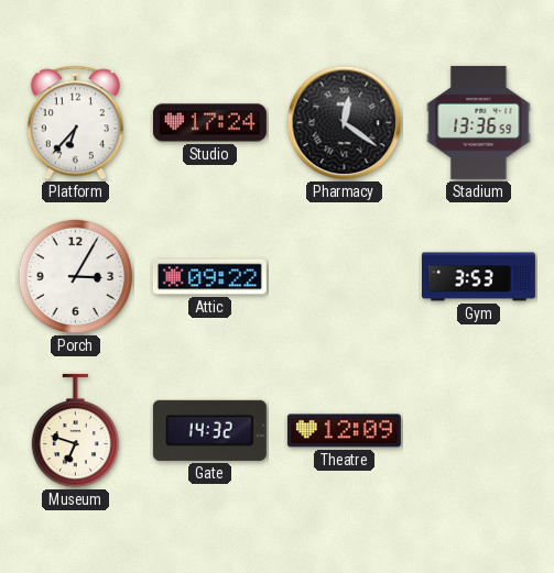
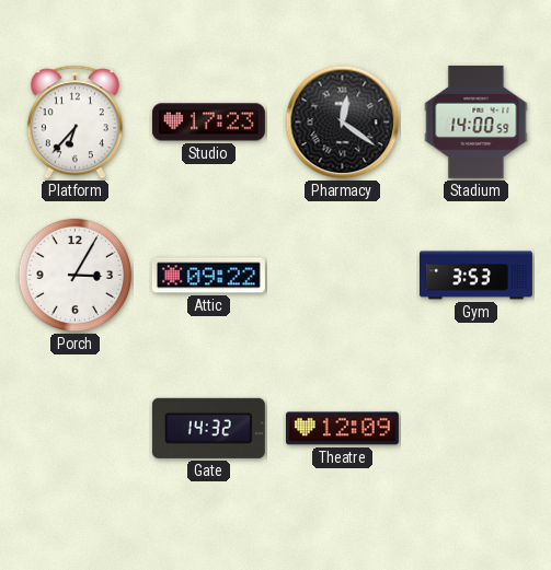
Studio: 17:24 -> 17:23
Stadium: 13:36 -> 14:00
Museum: 6:48 -> none
